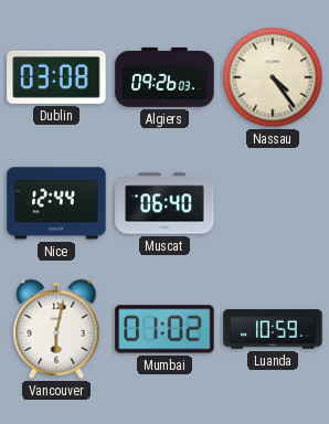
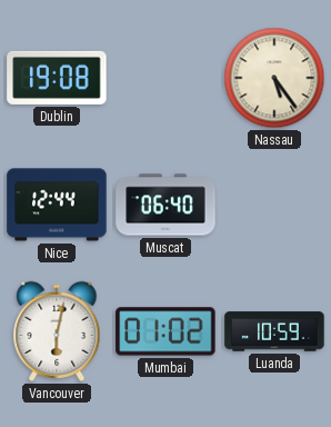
Dublin: 03:08 -> 19:08
Algiers: 09:26 -> none
Nassau: 4:24 -> 5:24
